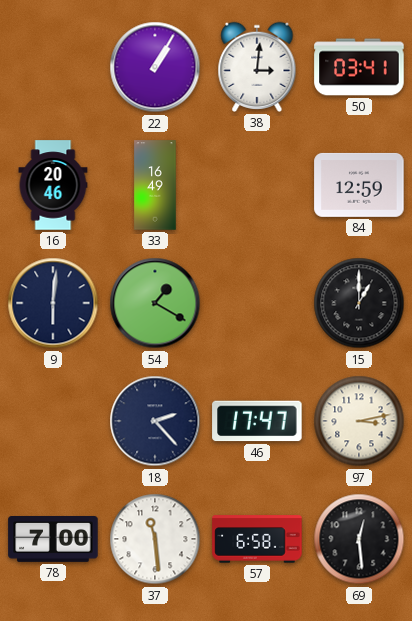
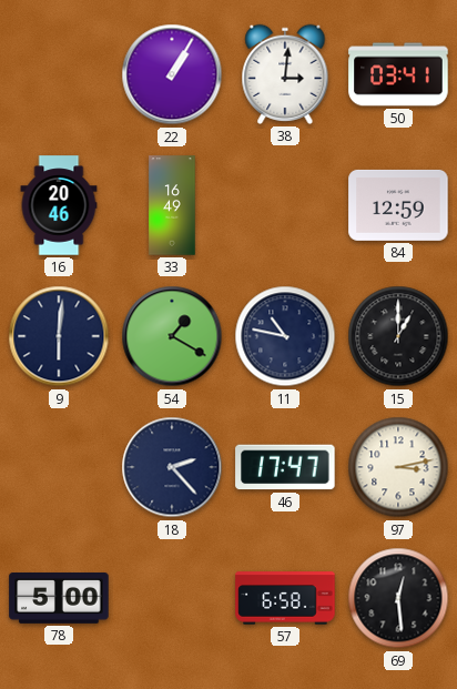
11: none -> 10:47
78: 7:00 -> 5:00
37: 11:29 -> none
